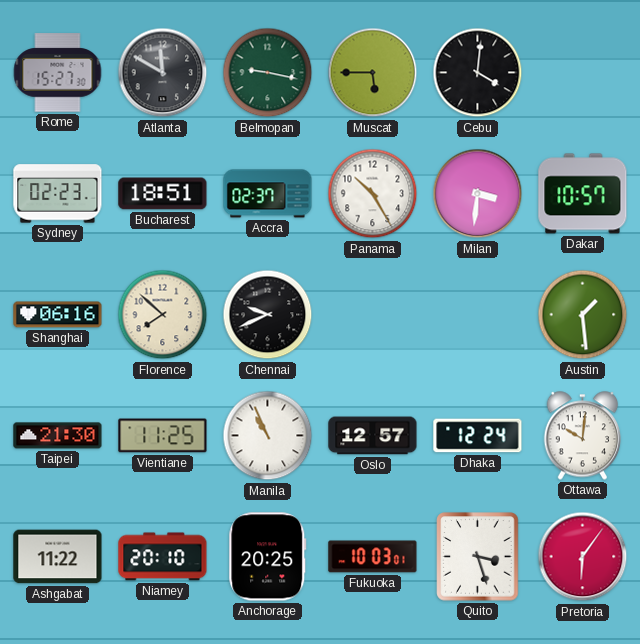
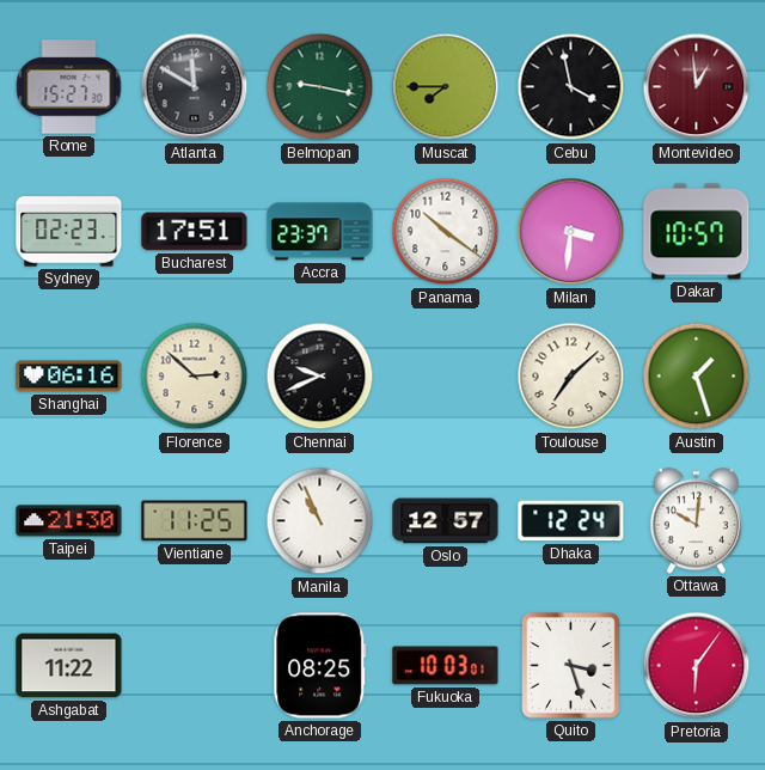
Muscat: 5:45 -> 7:45
Cebu: 4:01 -> 3:58
Montevideo: none -> 12:59
Bucharest: 18:51 -> 17:51
Accra: 02:37 -> 23:37
Panama: 10:25 -> 10:21
Florence: 7:52 -> 2:52
Toulouse: none -> 7:08
Austin: 1:29 -> 1:27
Niamey: 20:10 -> none
Anchorage: 20:25 -> 08:25
